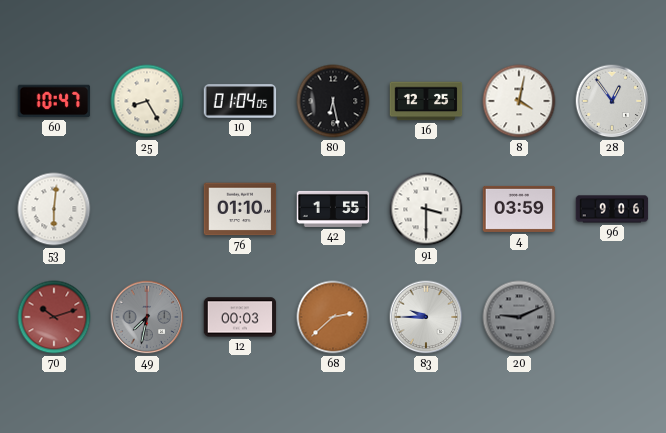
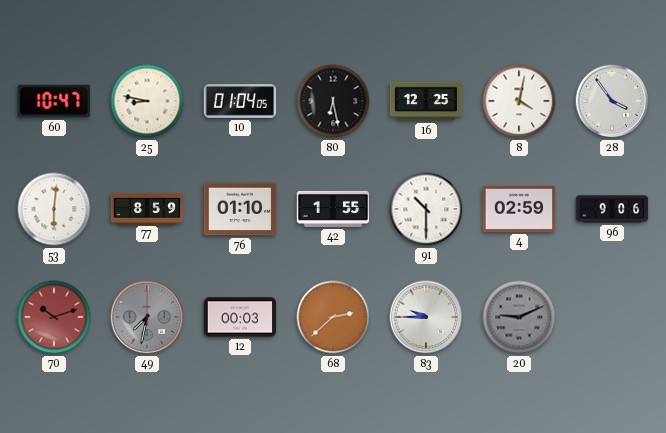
25: 8:25 -> 8:47
28: 12:54 -> 3:54
77: none -> 8:59
91: 3:30 -> 10:30
4: 03:59 -> 02:59
